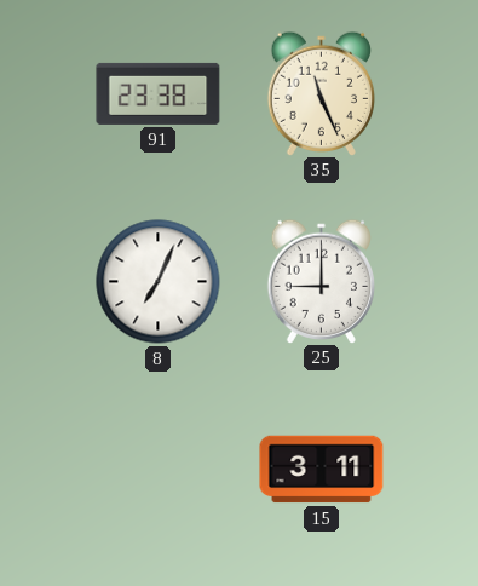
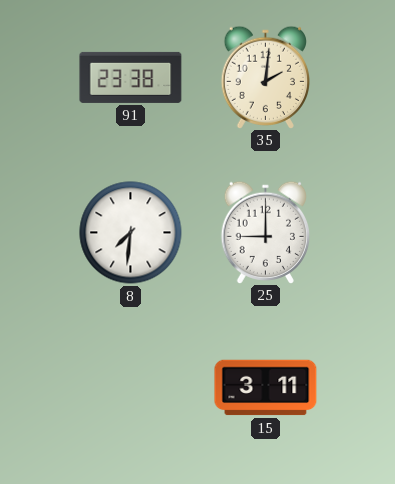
35: 11:26 -> 2:01
8: 7:04 -> 7:31
